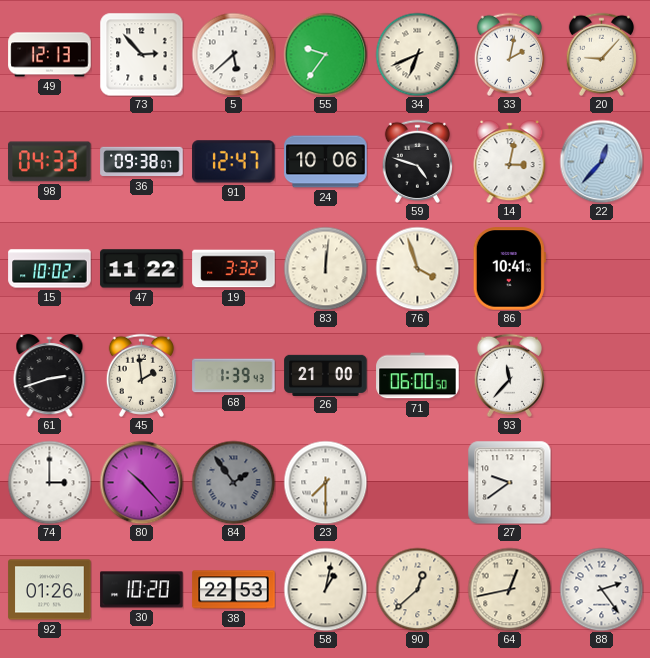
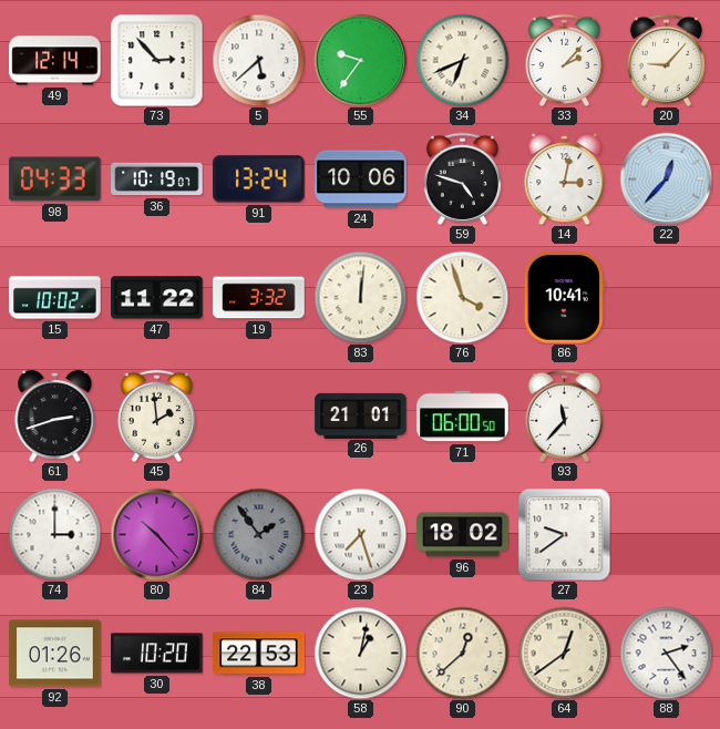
49: 12:13 -> 12:14
33: 2:02 -> 2:07
36: 09:38 -> 10:19
91: 12:47 -> 13:24
68: 1:39 -> none
26: 21:00 -> 21:01
23: 7:30 -> 7:27
96: none -> 18:02
64: 12:43 -> 12:39
